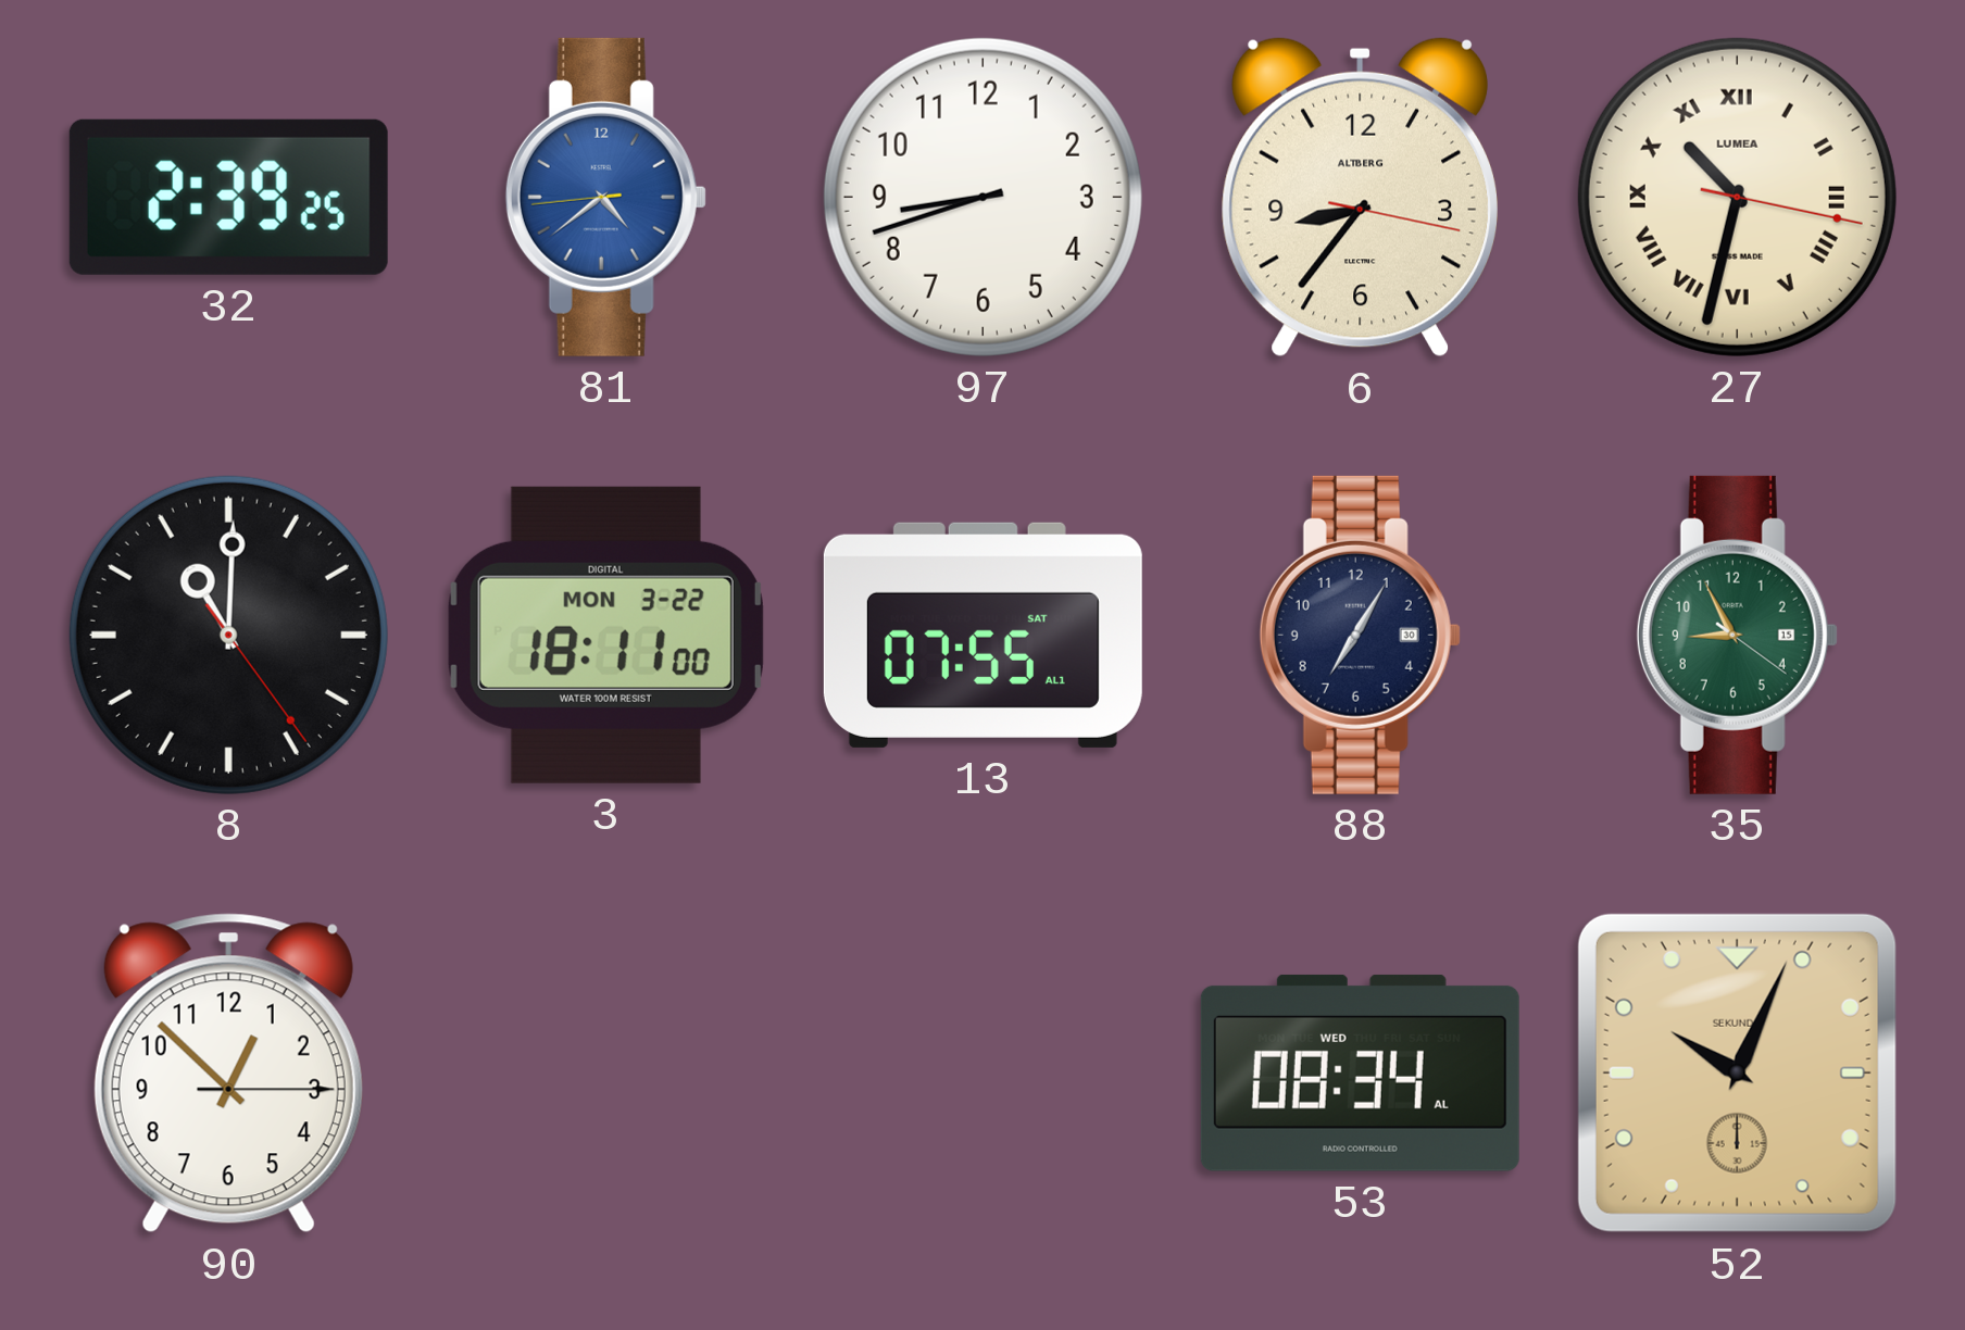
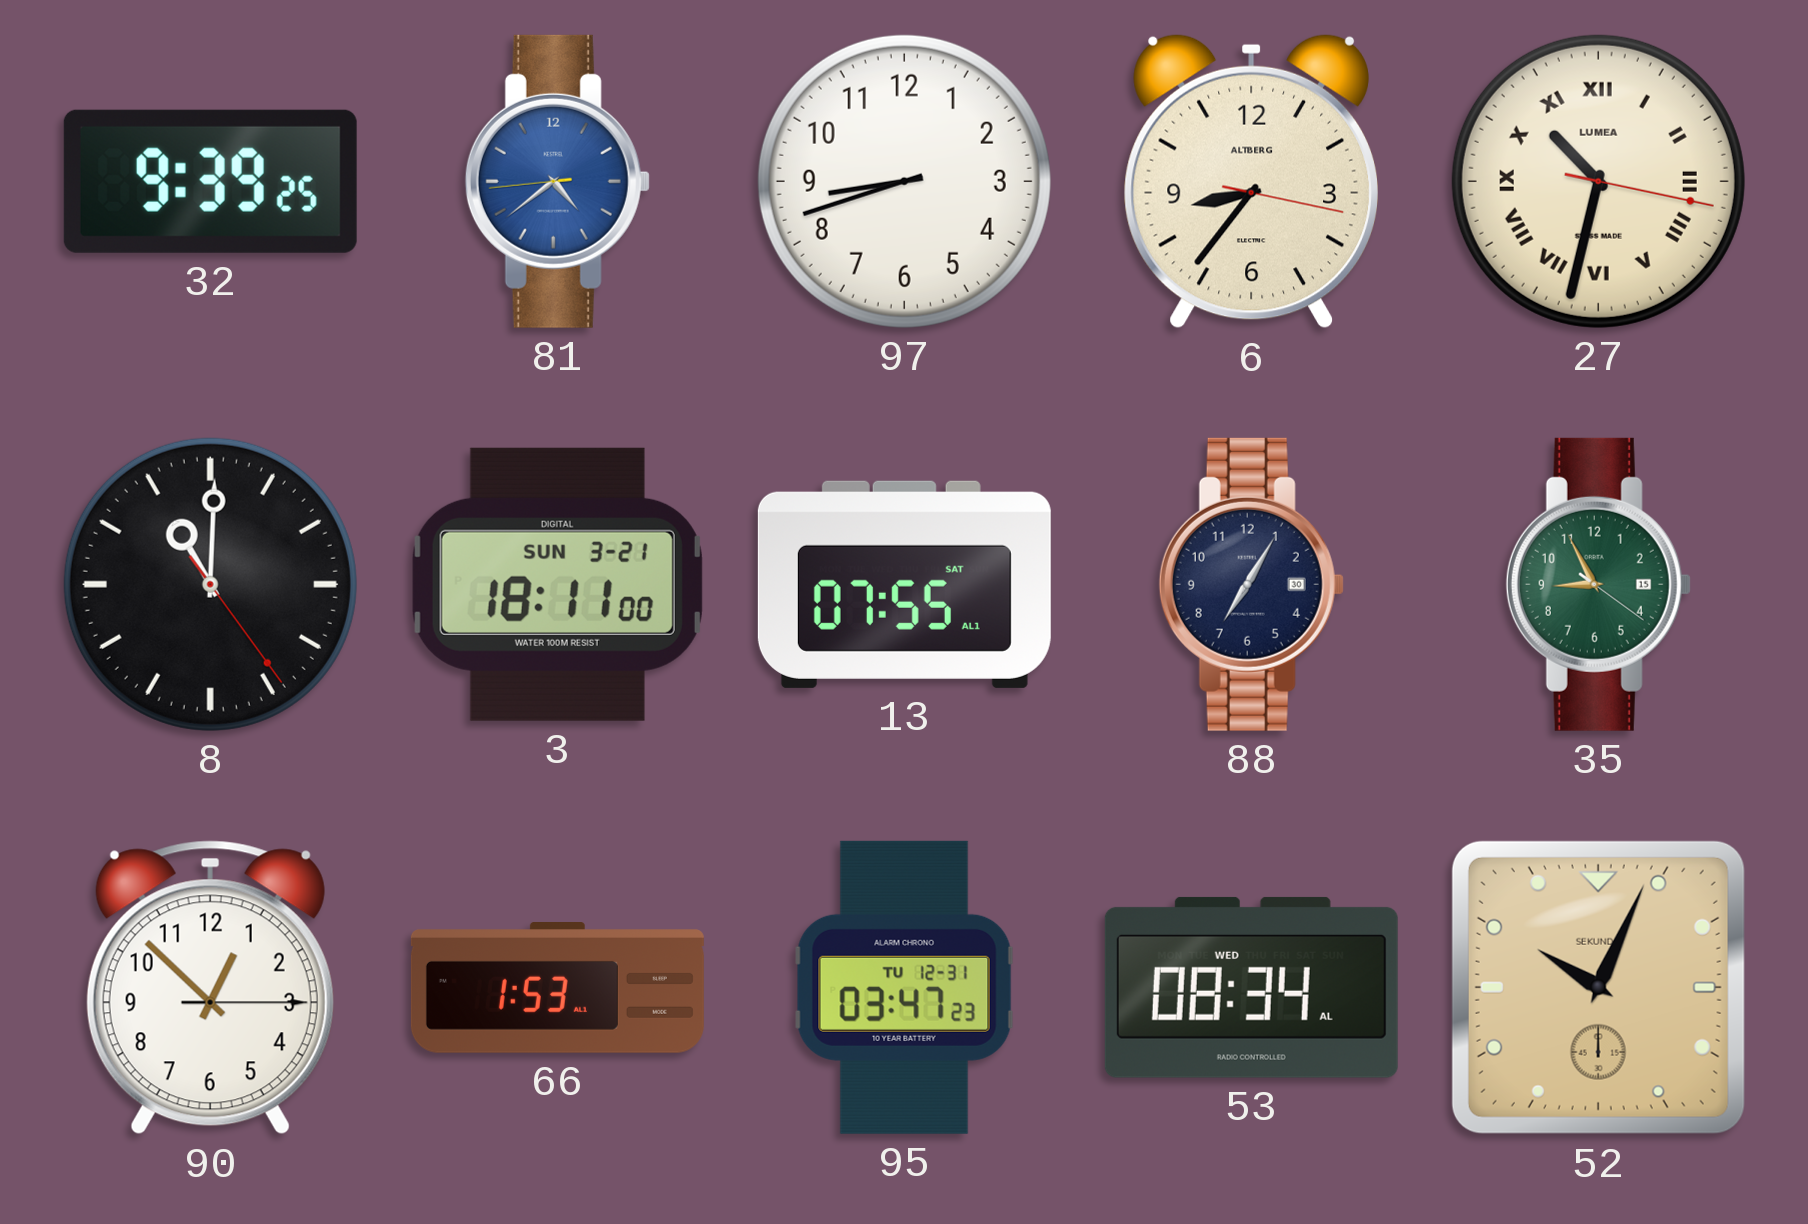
32: 2:39 -> 9:39
3 date: MON 3-22 -> SUN 3-21
66: none -> 1:53
95: none -> 03:47
